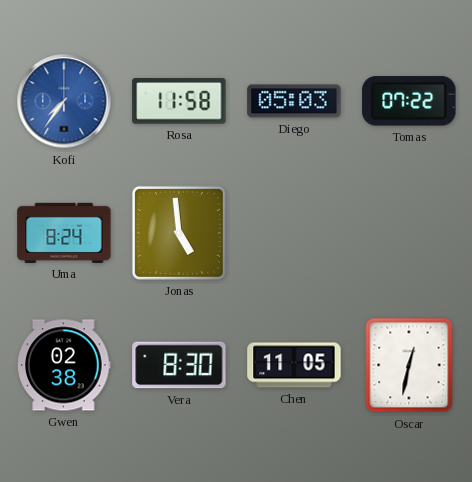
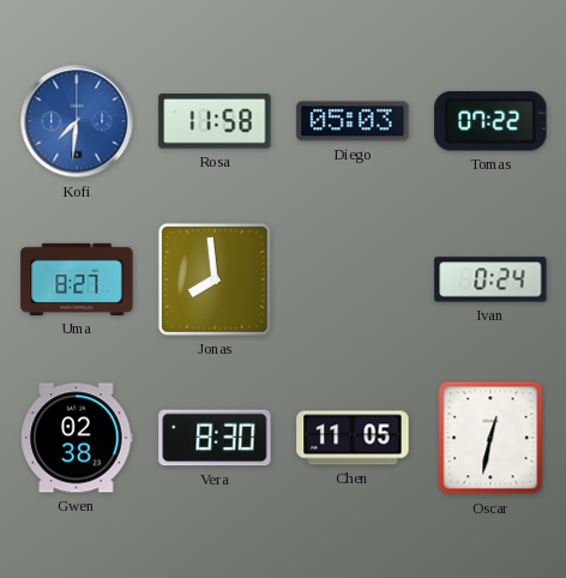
Kofi: 7:36 -> 7:31
Uma: 8:24 -> 8:27
Jonas: 4:59 -> 7:59
Ivan: none -> 0:24
